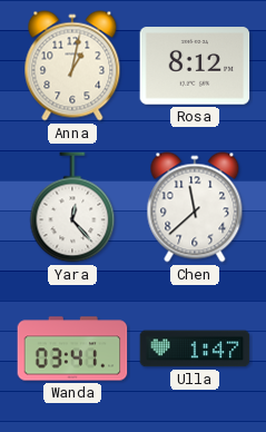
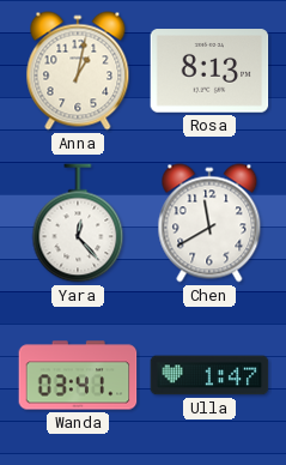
Rosa: 8:12 -> 8:13
Chen: 11:38 -> 11:40
